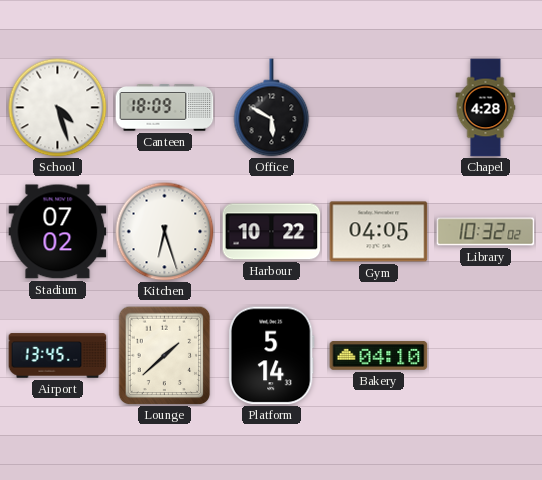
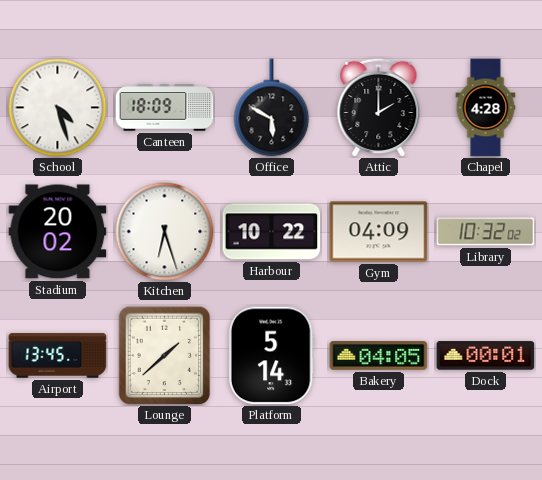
Attic: none -> 2:00
Stadium: 07:02 -> 20:02
Gym: 04:05 -> 04:09
Bakery: 04:10 -> 04:05
Dock: none -> 00:01
